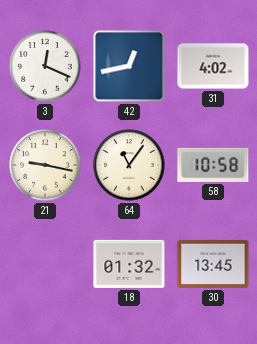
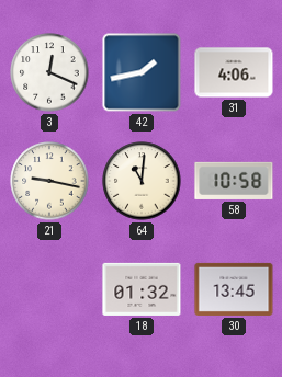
42: 12:43 -> 1:43
31: 4:02 -> 4:06
64: 11:06 -> 11:01
